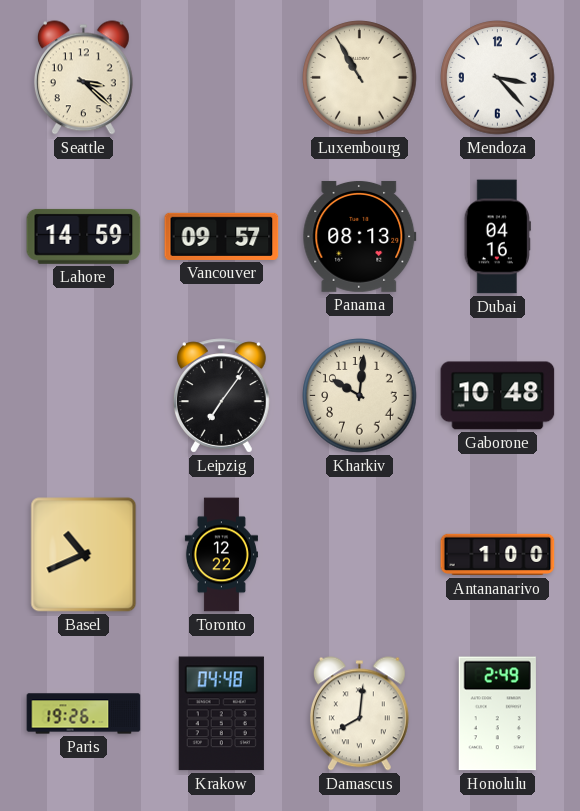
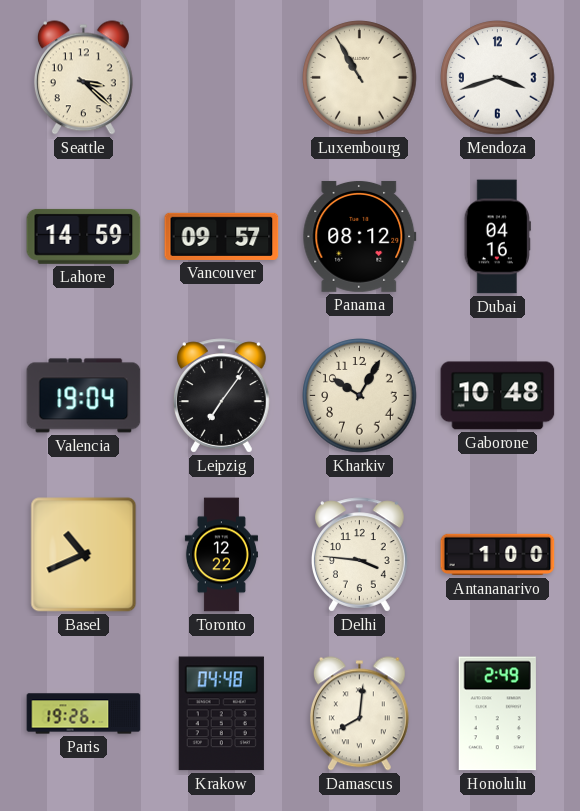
Mendoza: 3:23 -> 3:42
Panama: 08:13 -> 08:12
Valencia: none -> 19:04
Kharkiv: 10:01 -> 10:05
Delhi: none -> 3:46
